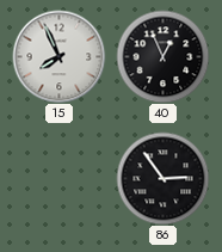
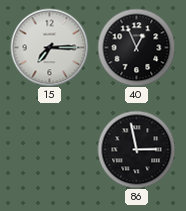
15: 7:56 -> 7:15
86: 2:54 -> 2:58
